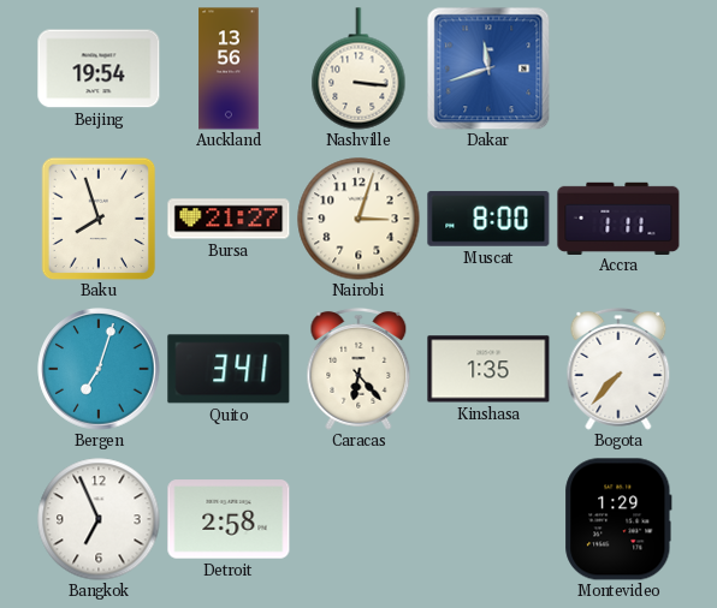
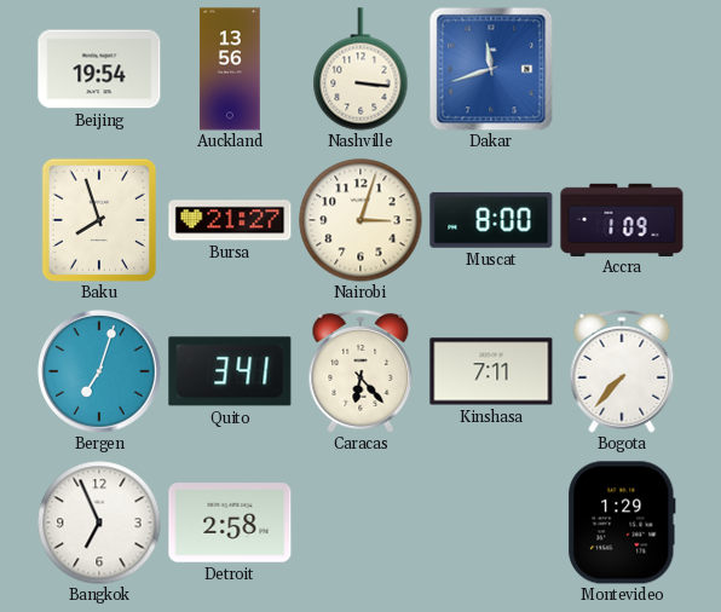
Accra: 1:11 -> 1:09
Kinshasa: 1:35 -> 7:11
